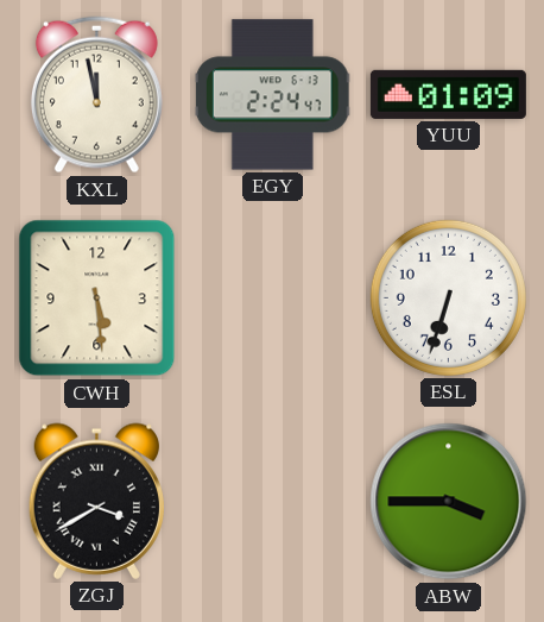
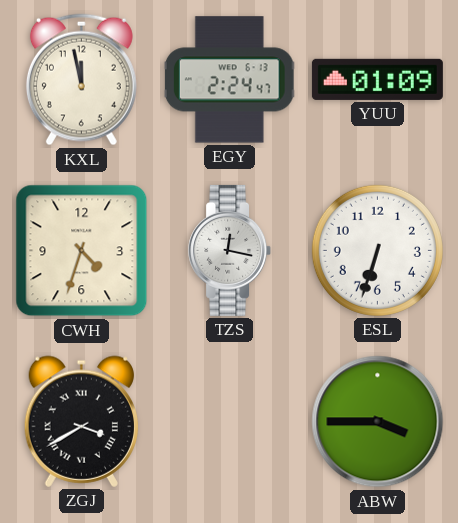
CWH: 5:29 -> 4:33
TZS: none -> 12:17
